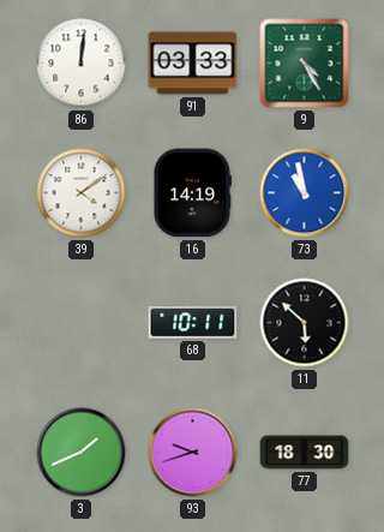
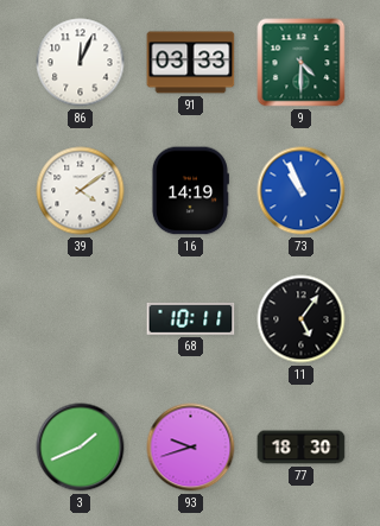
86: 12:01 -> 12:04
9: 4:25 -> 4:30
73: 10:58 -> 10:56
11: 5:52 -> 5:06
